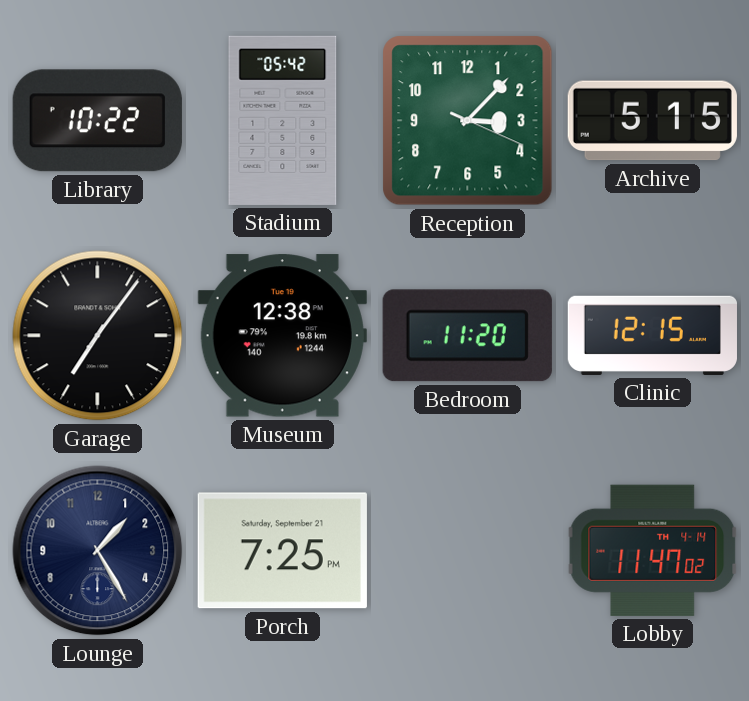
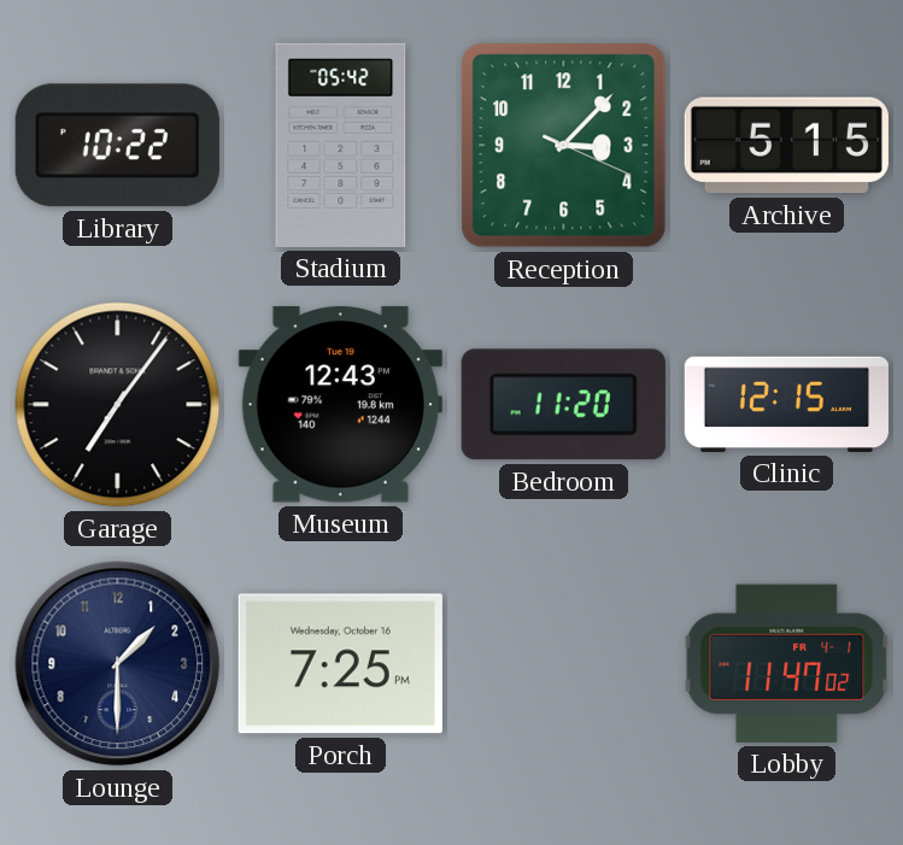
Museum: 12:38 -> 12:43
Lounge: 1:25 -> 1:30
Porch date: Saturday, September 21 -> Wednesday, October 16
Lobby date: TH 4-14 -> FR 4-1
